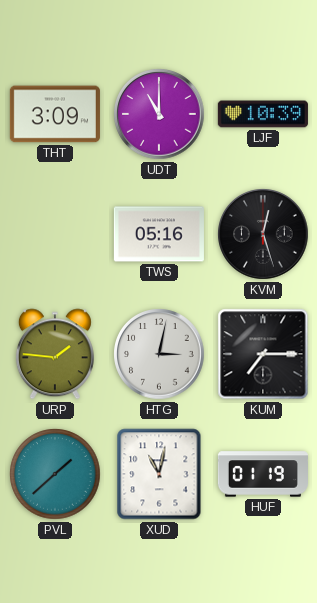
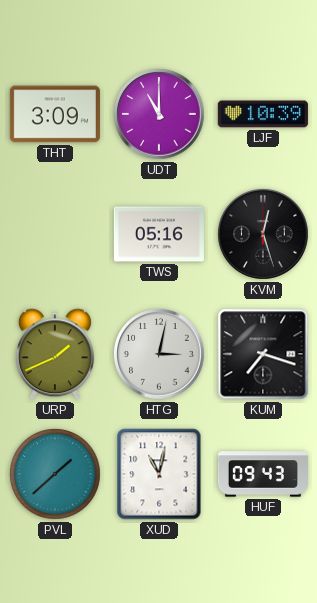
URP: 1:46 -> 1:41
KUM: 7:15 -> 7:18
HUF: 01:19 -> 09:43
